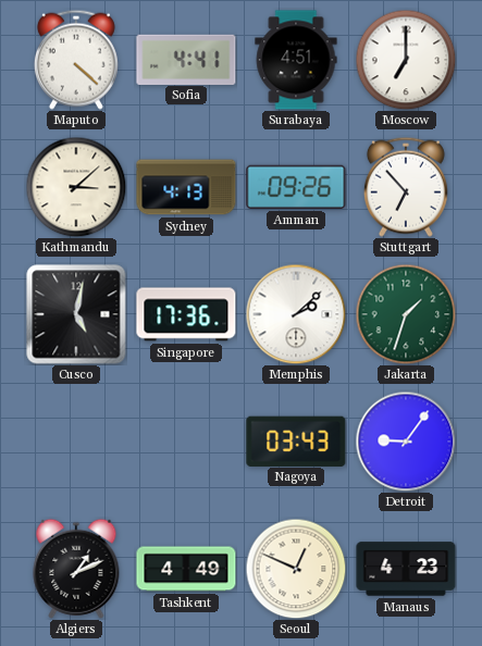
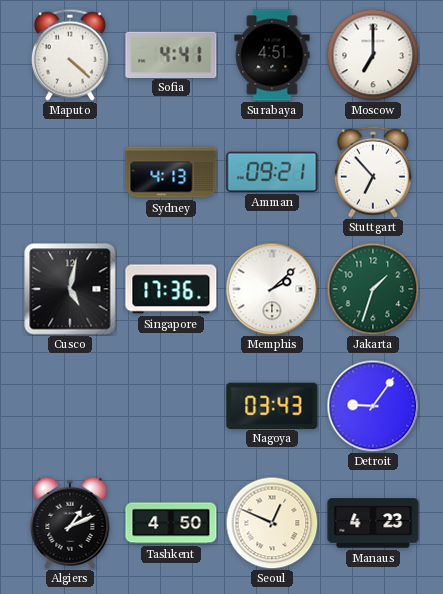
Kathmandu: 3:08 -> none
Amman: 09:26 -> 09:21
Tashkent: 4:49 -> 4:50
